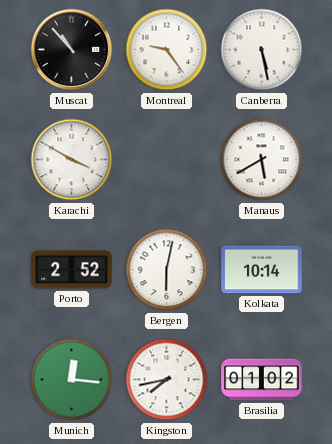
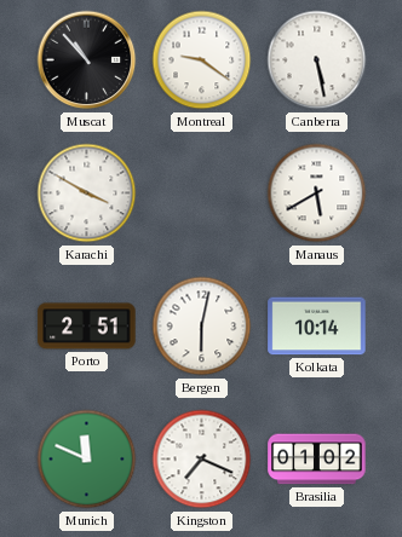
Montreal: 9:24 -> 9:21
Porto: 2:52 -> 2:51
Munich: 12:16 -> 11:49
Kingston: 7:43 -> 7:19
